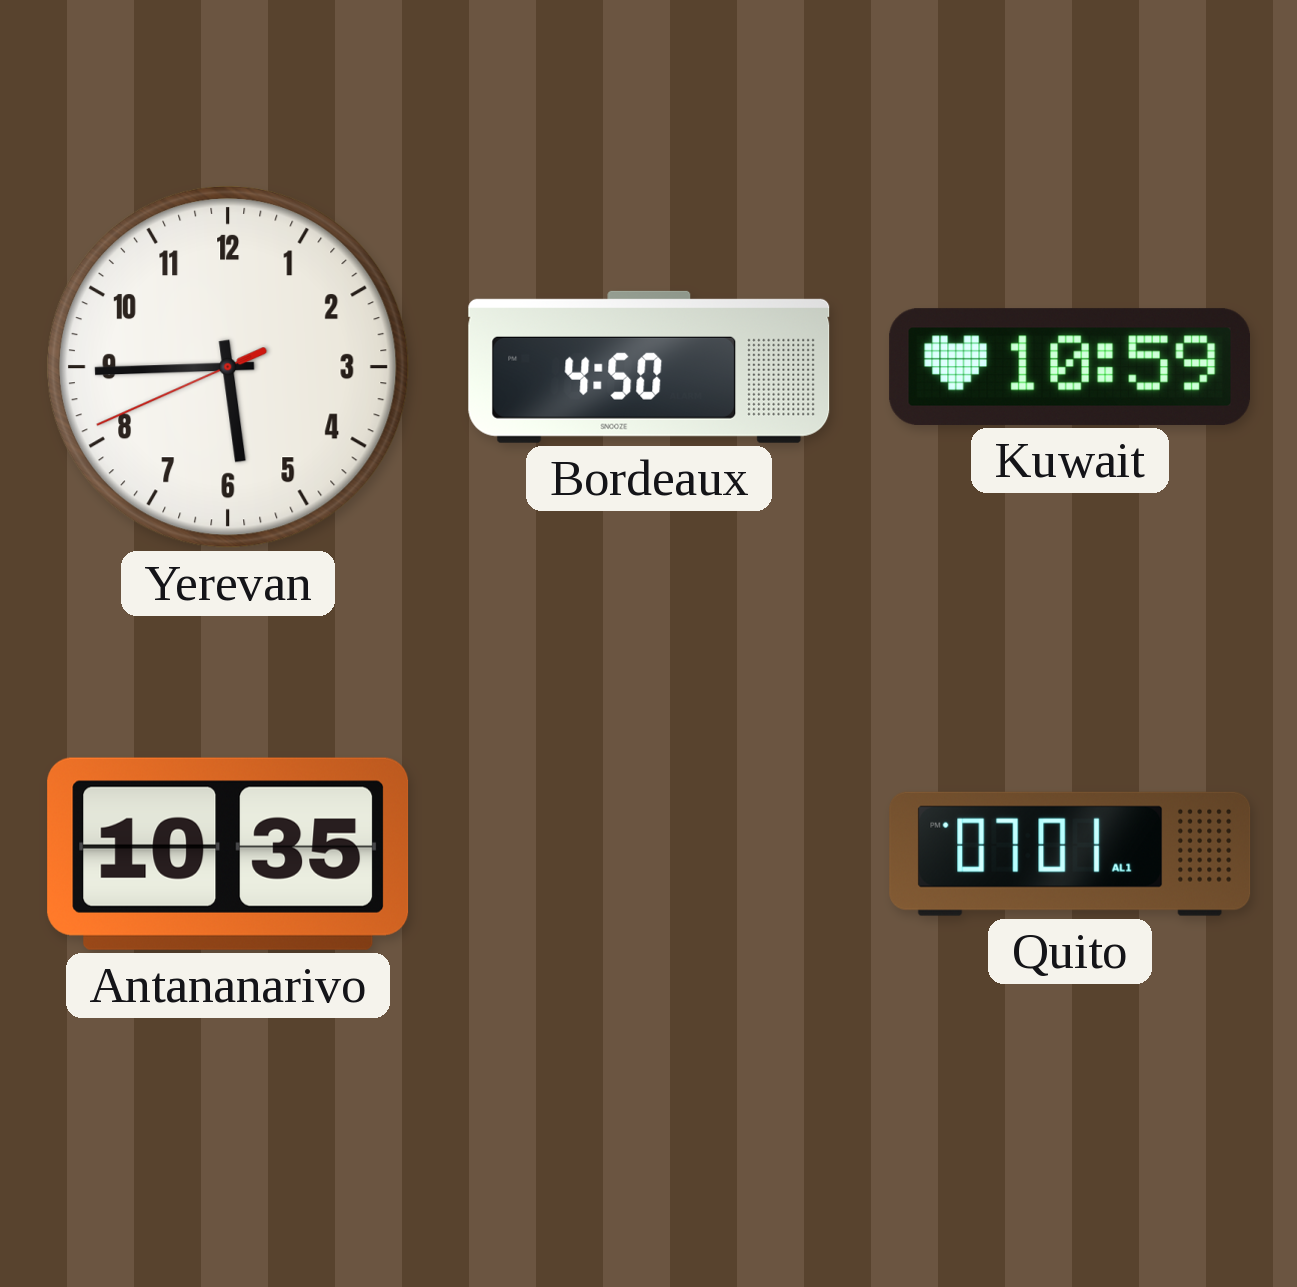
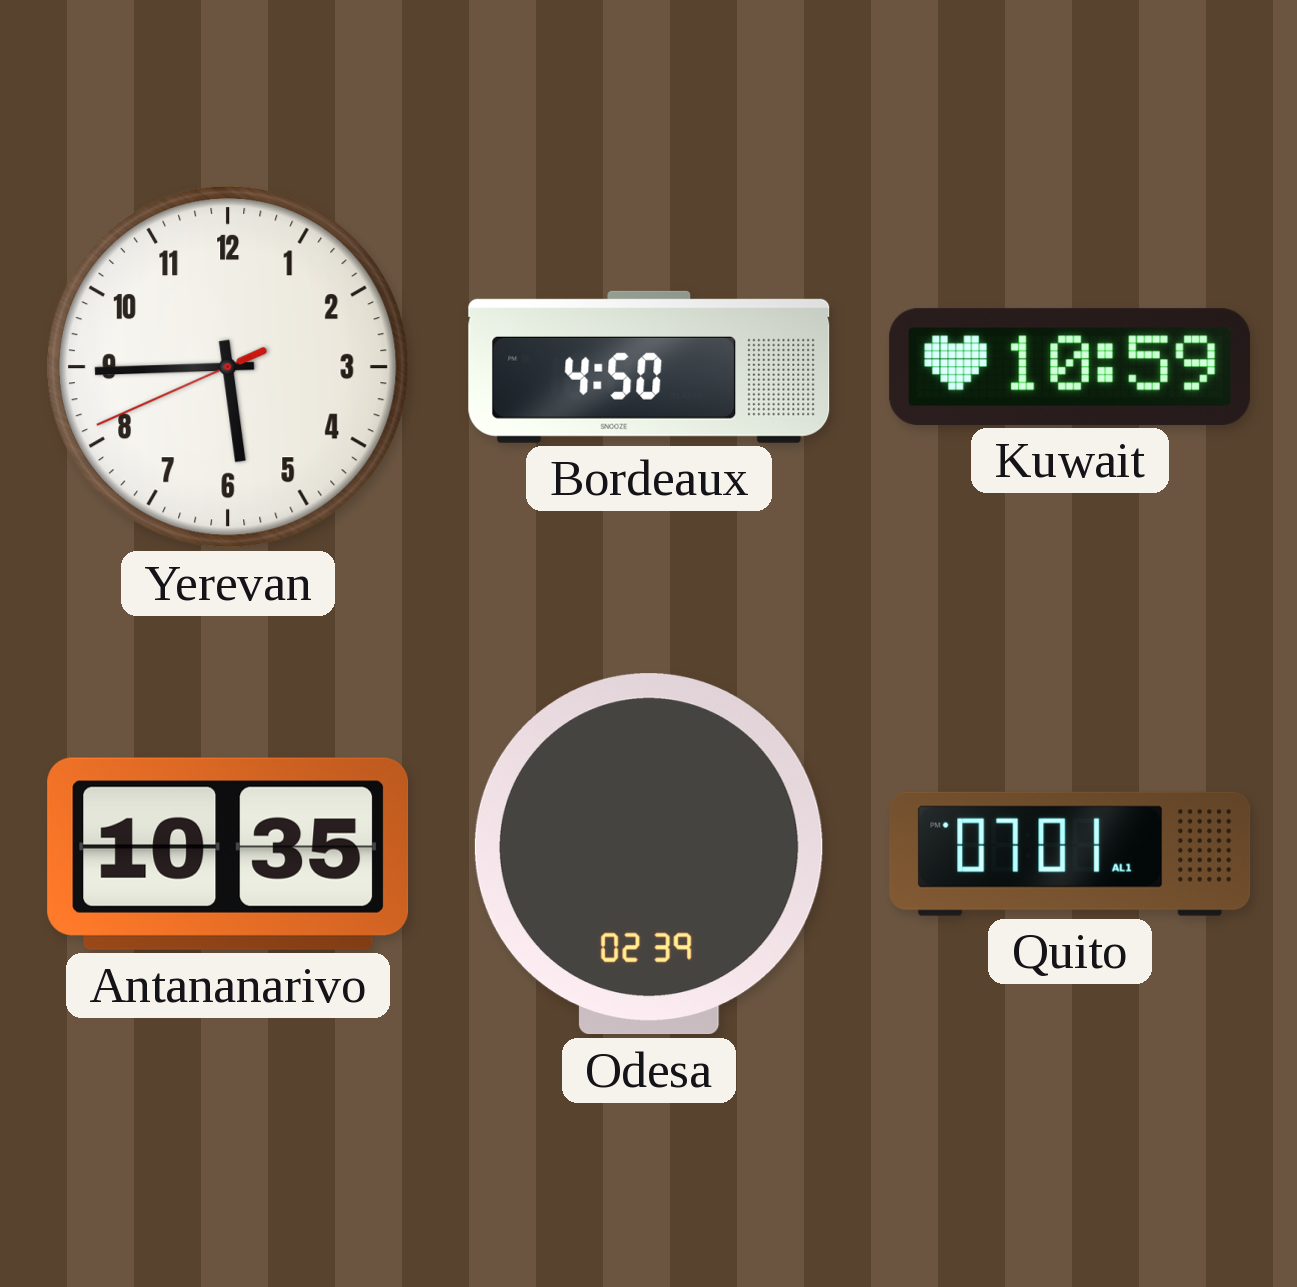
Odesa: none -> 02:39
